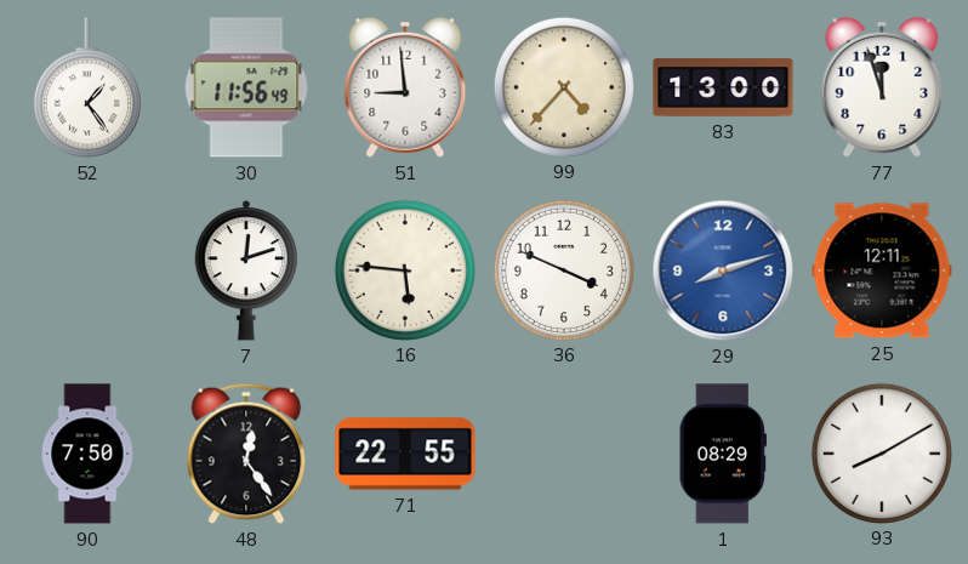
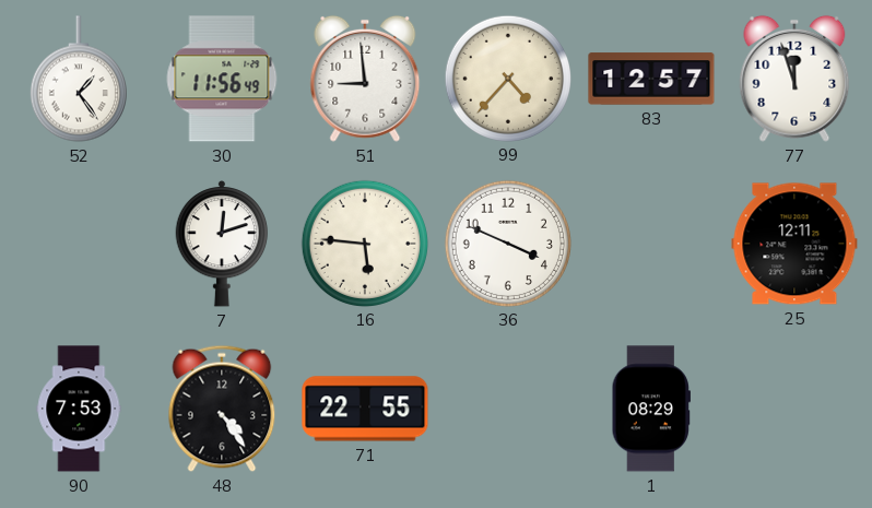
83: 13:00 -> 12:57
29: 8:12 -> none
90: 7:50 -> 7:53
48: 12:24 -> 4:24
93: 8:10 -> none
